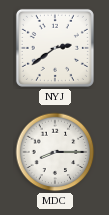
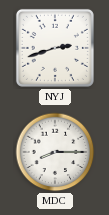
NYJ: 2:39 -> 2:42
